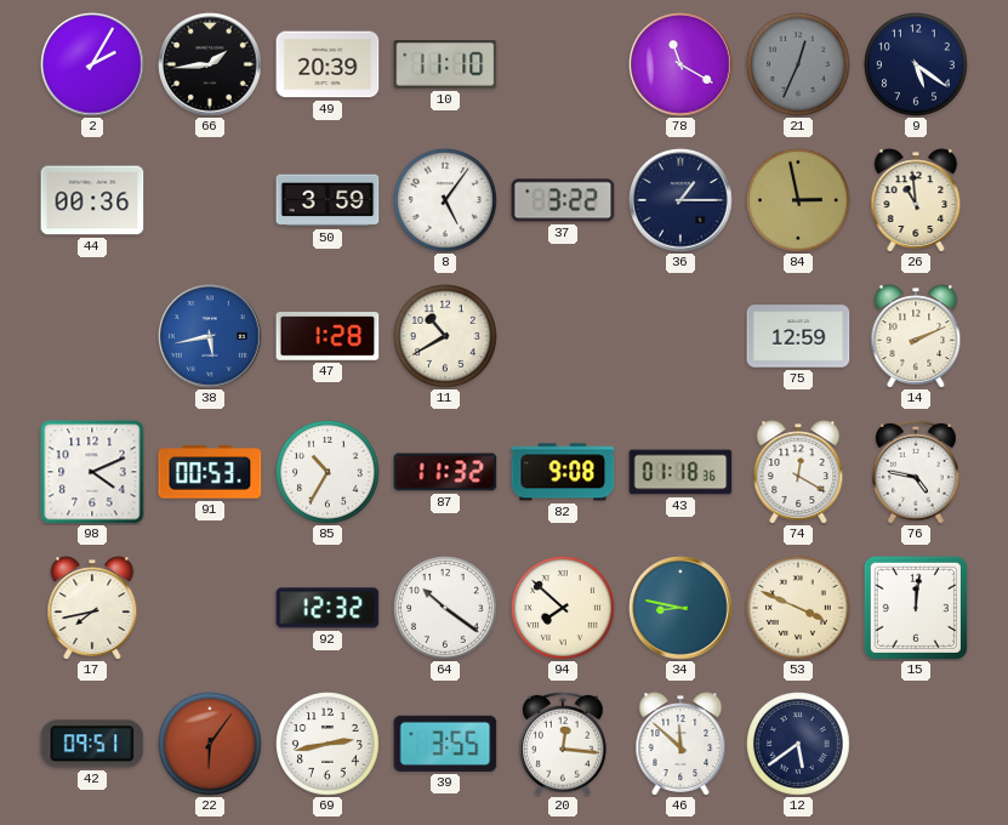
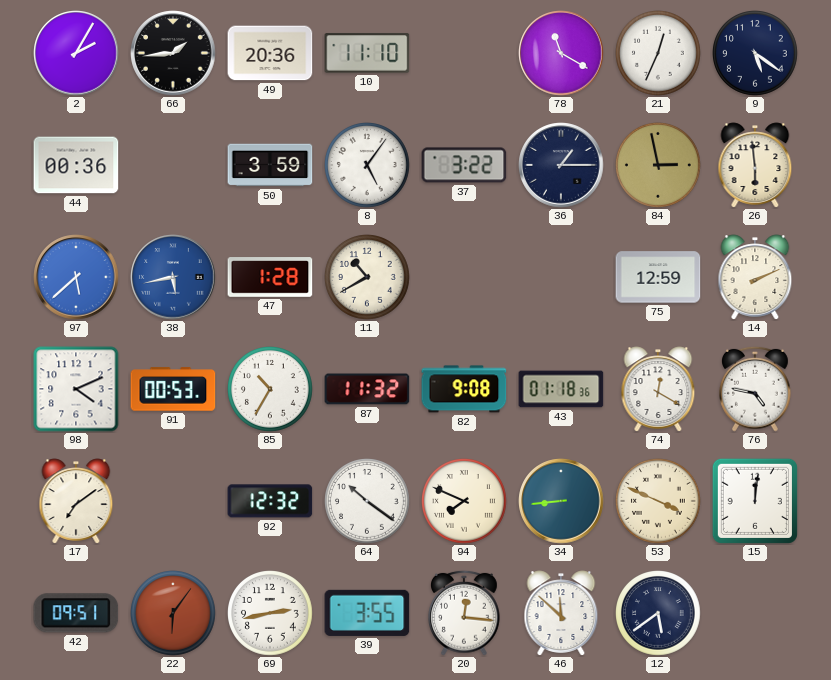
49: 20:39 -> 20:36
21 dial: grey -> white
26: 10:59 -> 5:59
97: none -> 5:38
17: 7:43 -> 7:09
94: 7:52 -> 7:49
34: 8:47 -> 8:44
